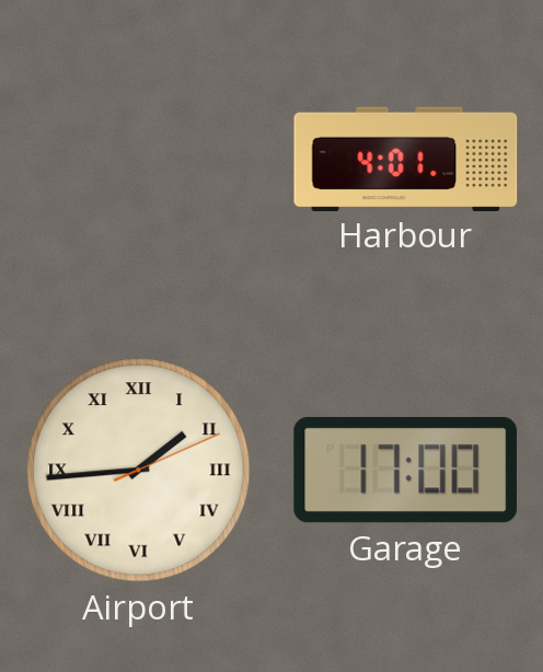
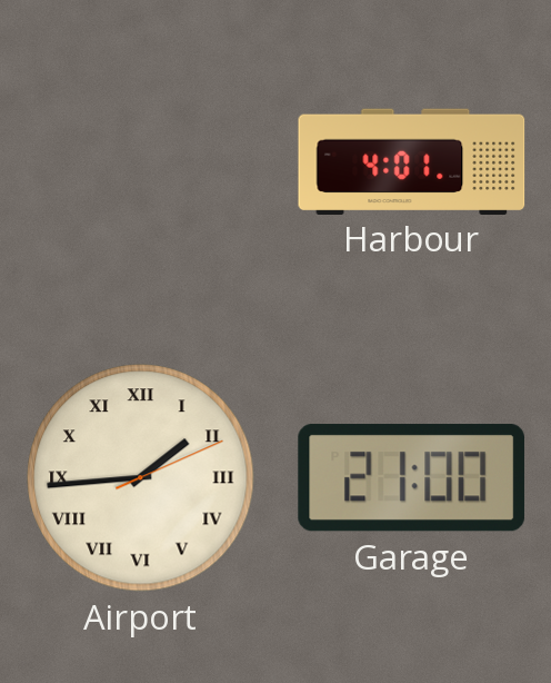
Garage: 17:00 -> 21:00
